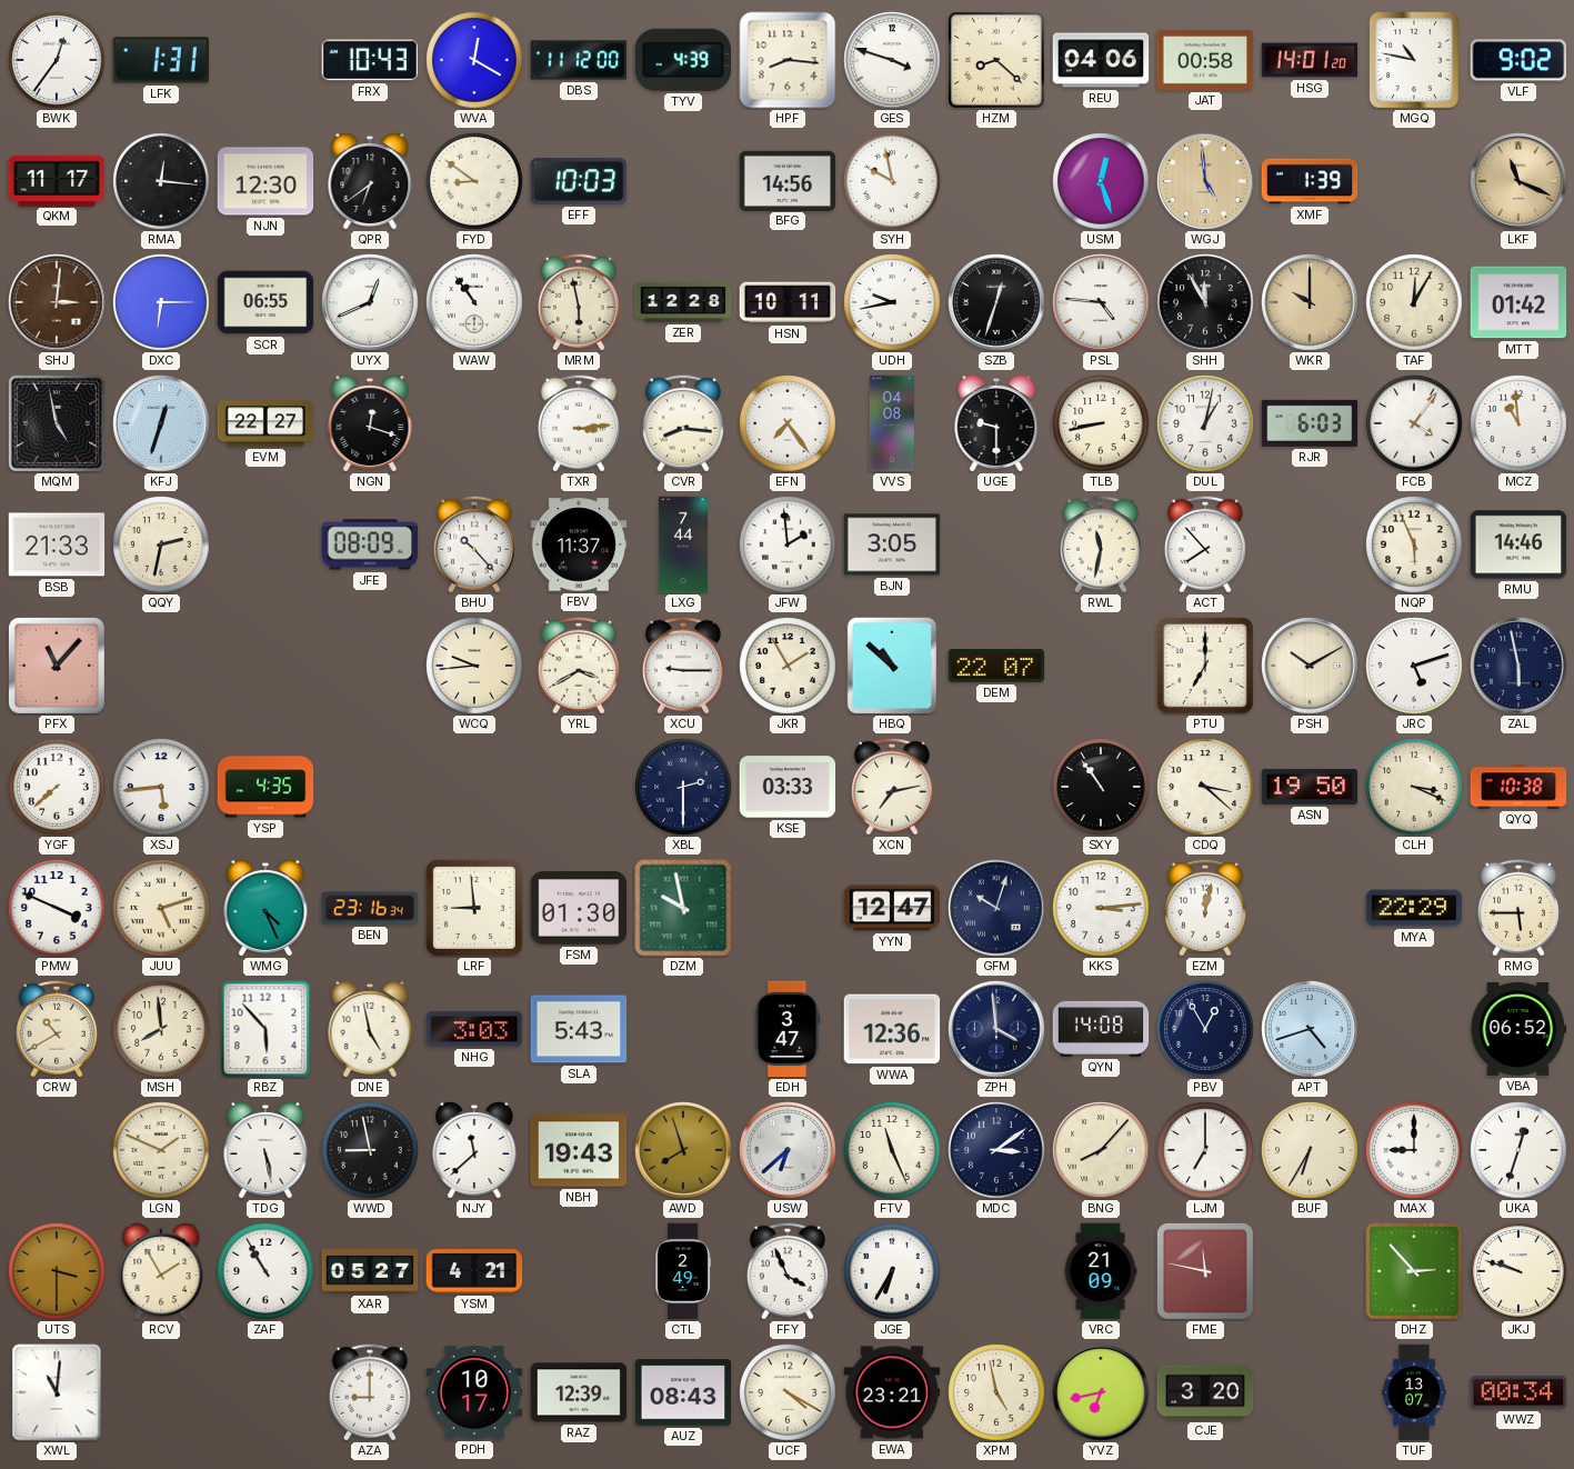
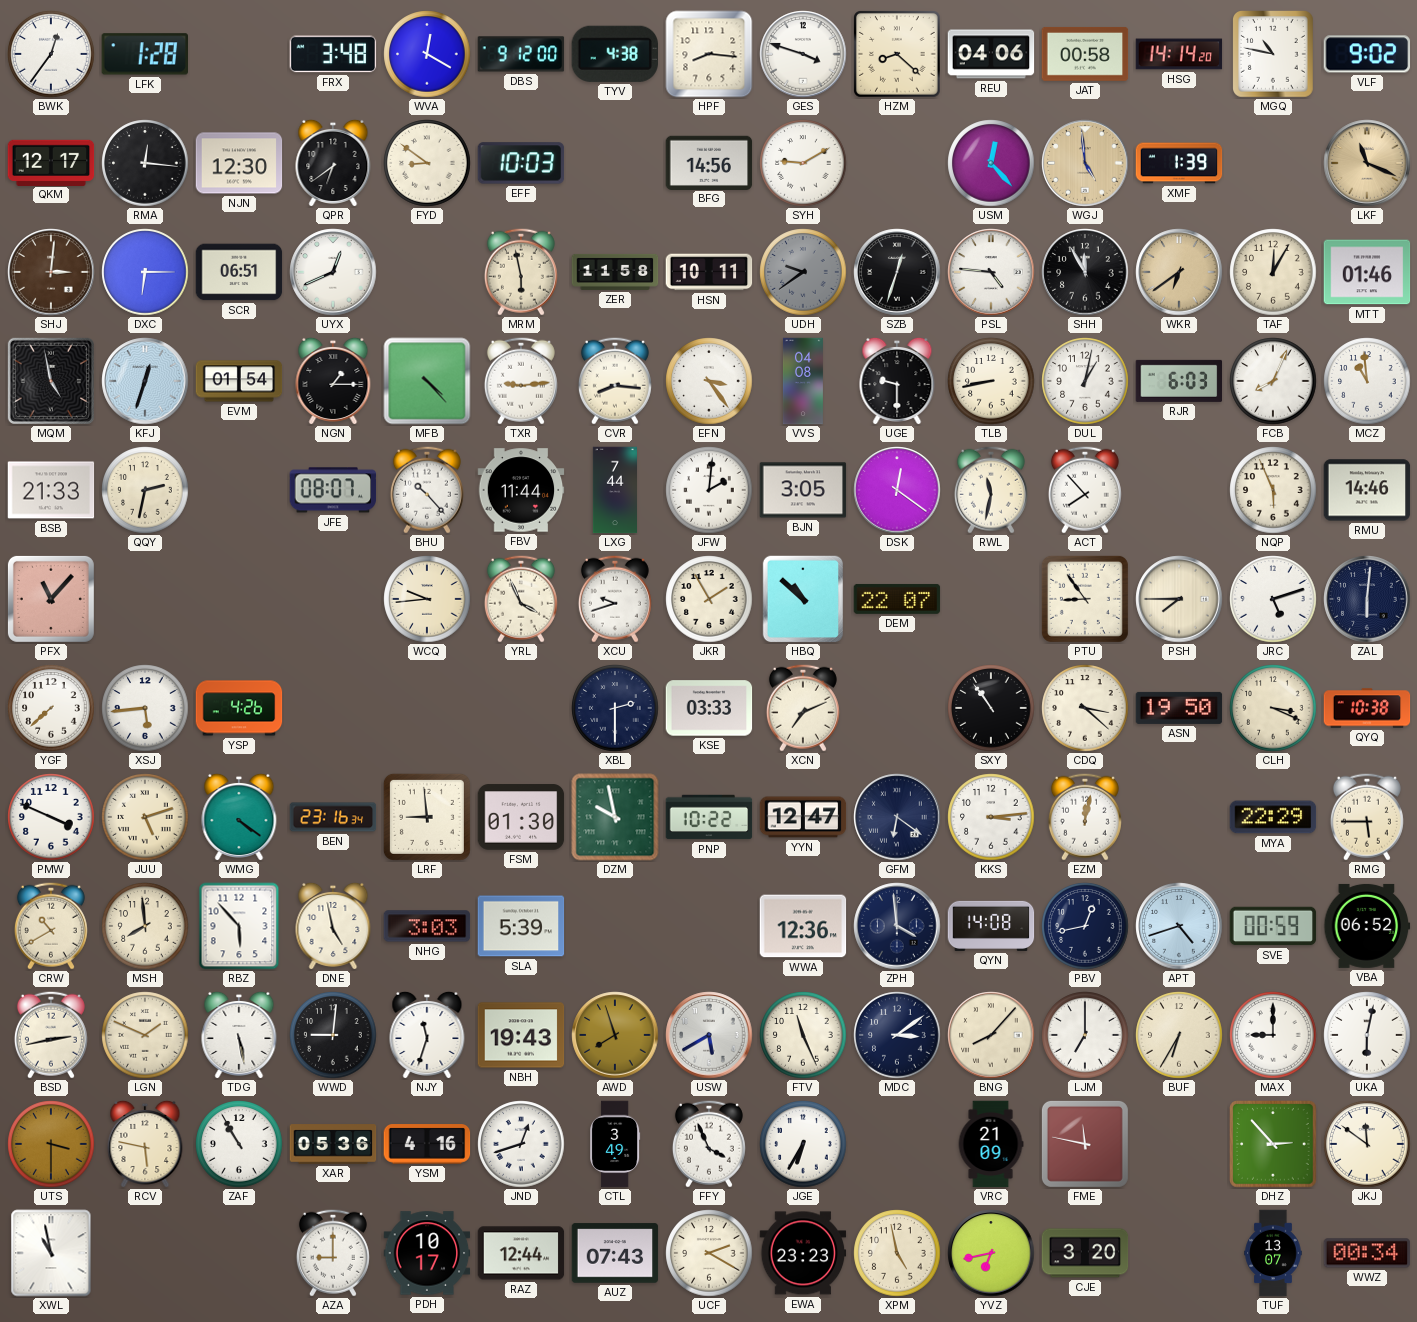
LFK: 1:31 -> 1:28
FRX: 10:43 -> 3:48
DBS: 11:12 -> 9:12
TYV: 4:39 -> 4:38
HSG: 14:01 -> 14:14
QKM: 11:17 -> 12:17
SYH: 9:58 -> 9:10
USM: 12:27 -> 12:23
SCR: 06:55 -> 06:51
WAW: 10:54 -> none
ZER: 12:28 -> 11:58
UDH: 9:43 -> 9:39
UDH dial: white -> grey
WKR: 10:00 -> 6:39
MTT: 01:42 -> 01:46
EVM: 22:27 -> 01:54
NGN: 12:18 -> 1:15
MFB: none -> 4:23
TXR: 3:14 -> 9:14
EFN: 7:24 -> 3:24
FCB: 4:06 -> 8:04
JFE: 08:09 -> 08:07
FBV: 11:37 -> 11:44
JFW: 1:59 -> 2:01
DSK: none -> 12:21
YRL: 3:40 -> 3:56
XCU: 9:15 -> 9:42
PTU: 7:00 -> 8:54
PSH: 10:10 -> 7:45
ZAL: 5:58 -> 6:01
YSP: 4:35 -> 4:26
XCN: 7:13 -> 7:11
WMG: 4:26 -> 4:21
PNP: none -> 10:22
GFM: 10:03 -> 6:21
SLA: 5:43 -> 5:39
EDH: 3:47 -> none
PBV: 12:55 -> 12:43
SVE: none -> 00:59
BSD: none -> 2:43
WWD: 8:58 -> 9:01
NJY: 11:38 -> 11:33
USW: 6:38 -> 5:40
UKA: 12:33 -> 6:02
RCV: 1:55 -> 5:47
XAR: 05:27 -> 05:36
YSM: 4:21 -> 4:16
JND: none -> 12:42
CTL: 2:49 -> 3:49
JKJ: 9:48 -> 11:51
XWL: 11:01 -> 10:58
RAZ: 12:39 -> 12:44
AUZ: 08:43 -> 07:43
UCF: 4:20 -> 2:20
EWA: 23:21 -> 23:23
